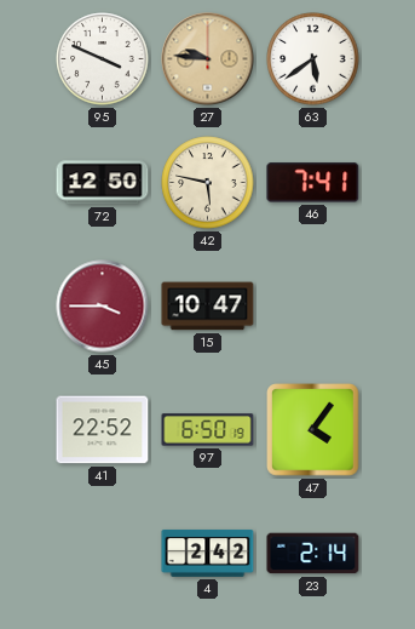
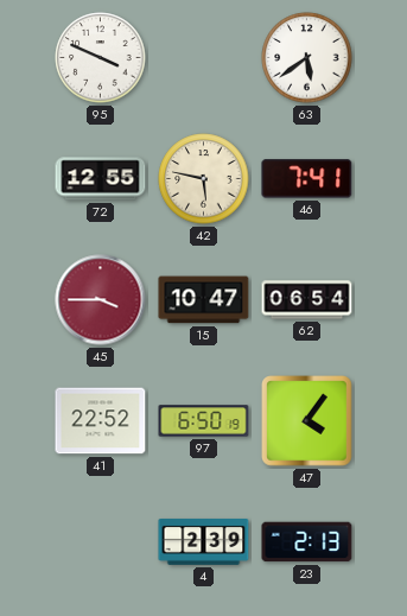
27: 9:46 -> none
72: 12:50 -> 12:55
62: none -> 06:54
4: 2:42 -> 2:39
23: 2:14 -> 2:13
